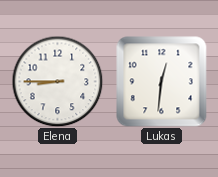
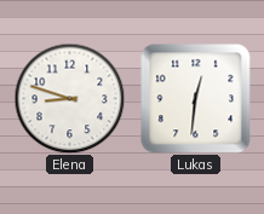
Elena: 8:45 -> 8:48
